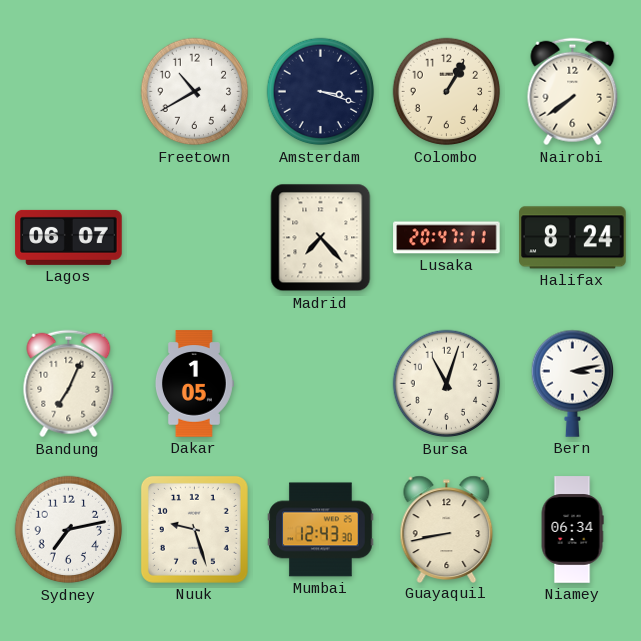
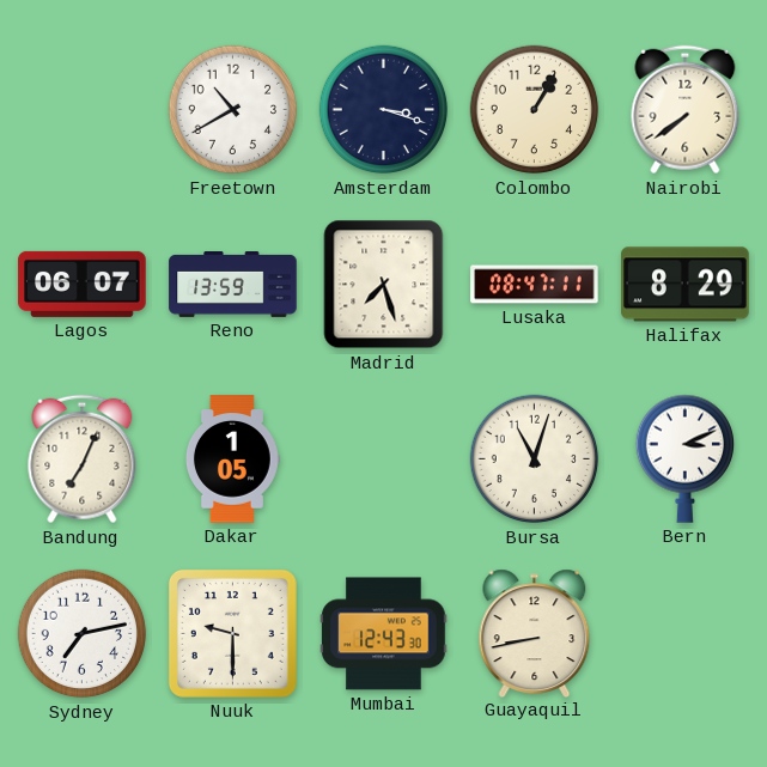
Reno: none -> 13:59
Madrid: 7:23 -> 7:27
Lusaka: 20:47 -> 08:47
Halifax: 8:24 -> 8:29
Bern: 3:13 -> 3:11
Nuuk: 9:27 -> 9:30
Niamey: 06:34 -> none
